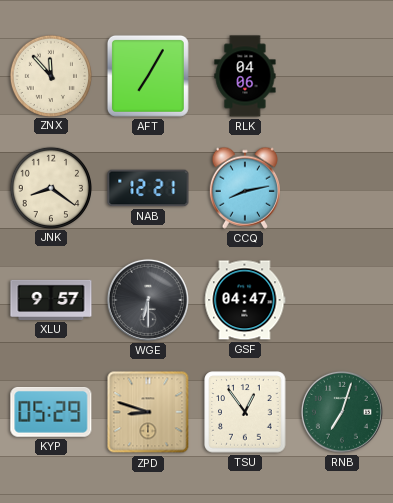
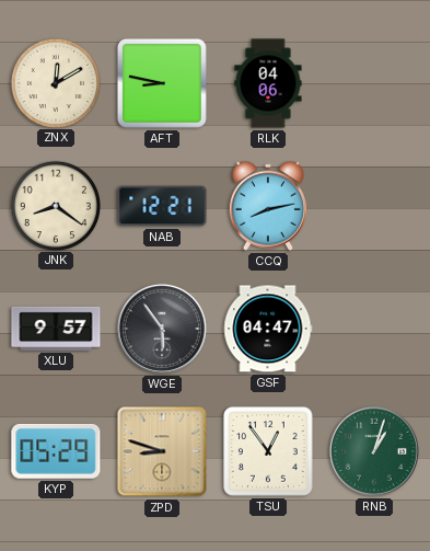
ZNX: 11:53 -> 12:10
AFT: 7:05 -> 8:47
WGE: 6:30 -> 5:54
RNB: 7:03 -> 1:03
